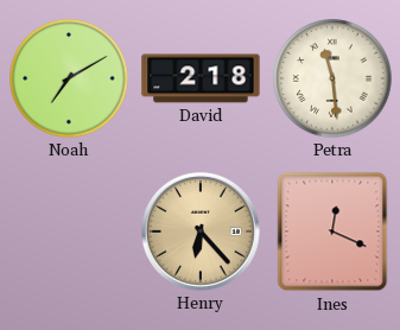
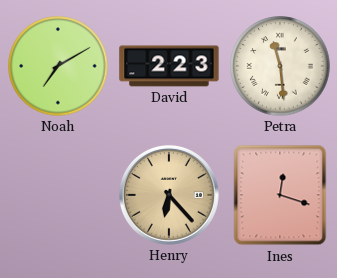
David: 2:18 -> 2:23
Ines: 12:19 -> 12:18
